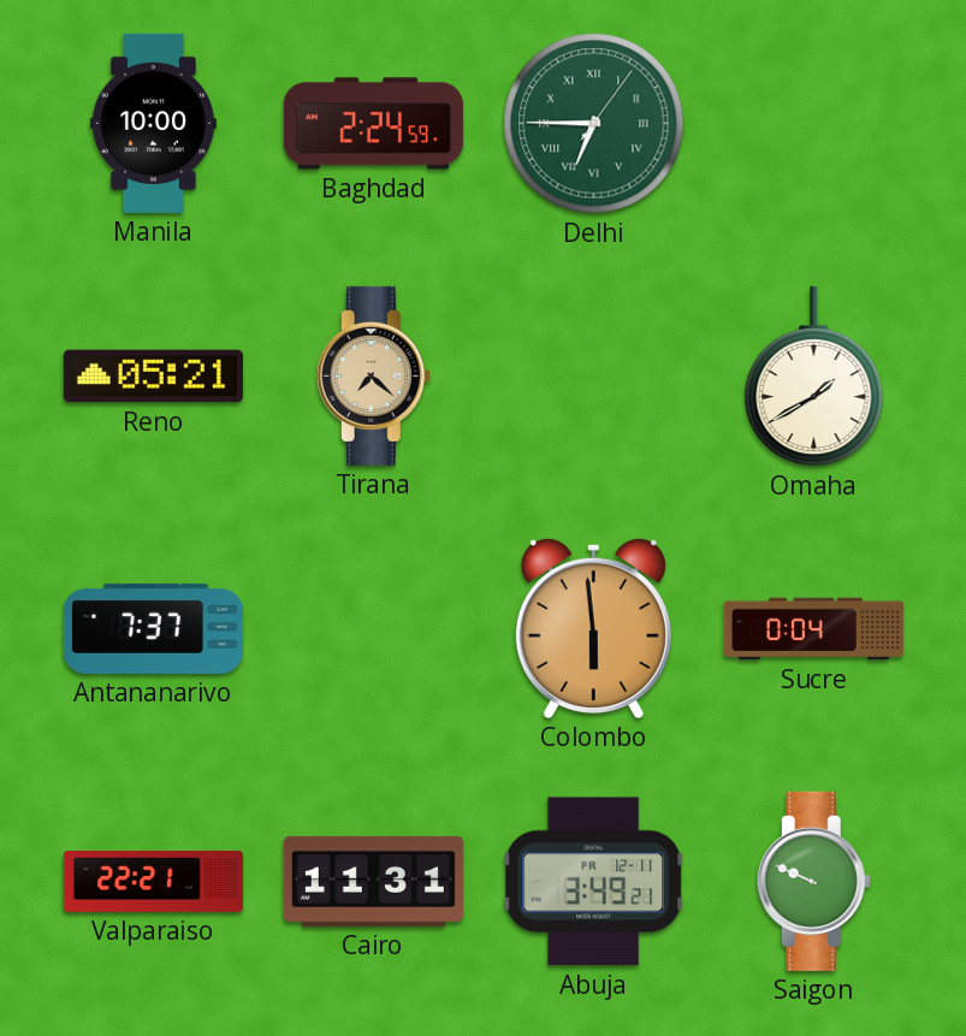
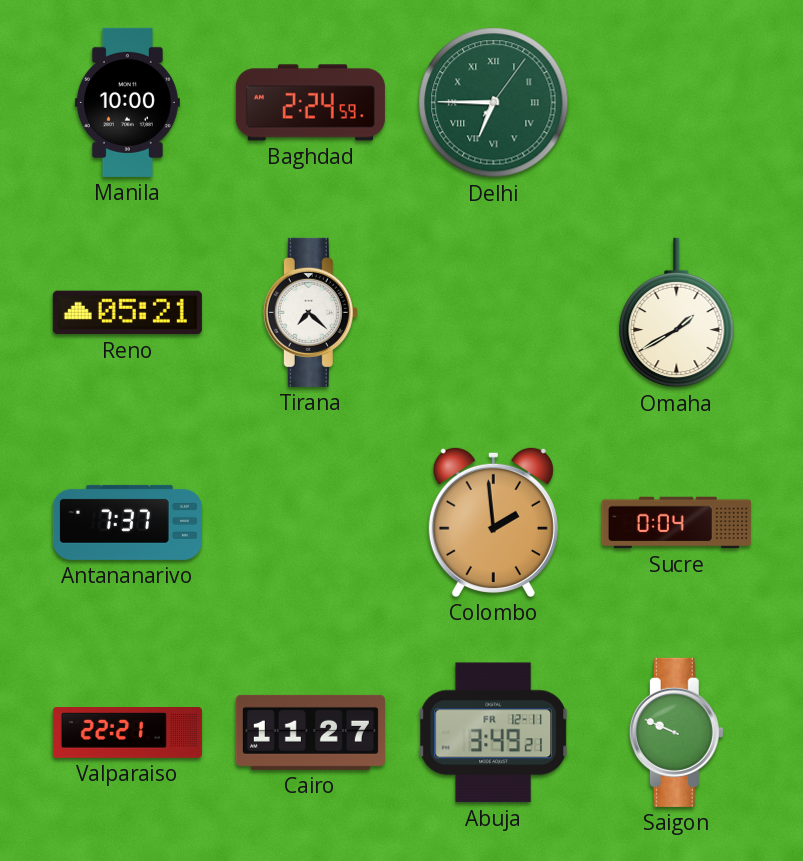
Tirana dial: champagne -> white
Colombo: 5:59 -> 1:59
Cairo: 11:31 -> 11:27
